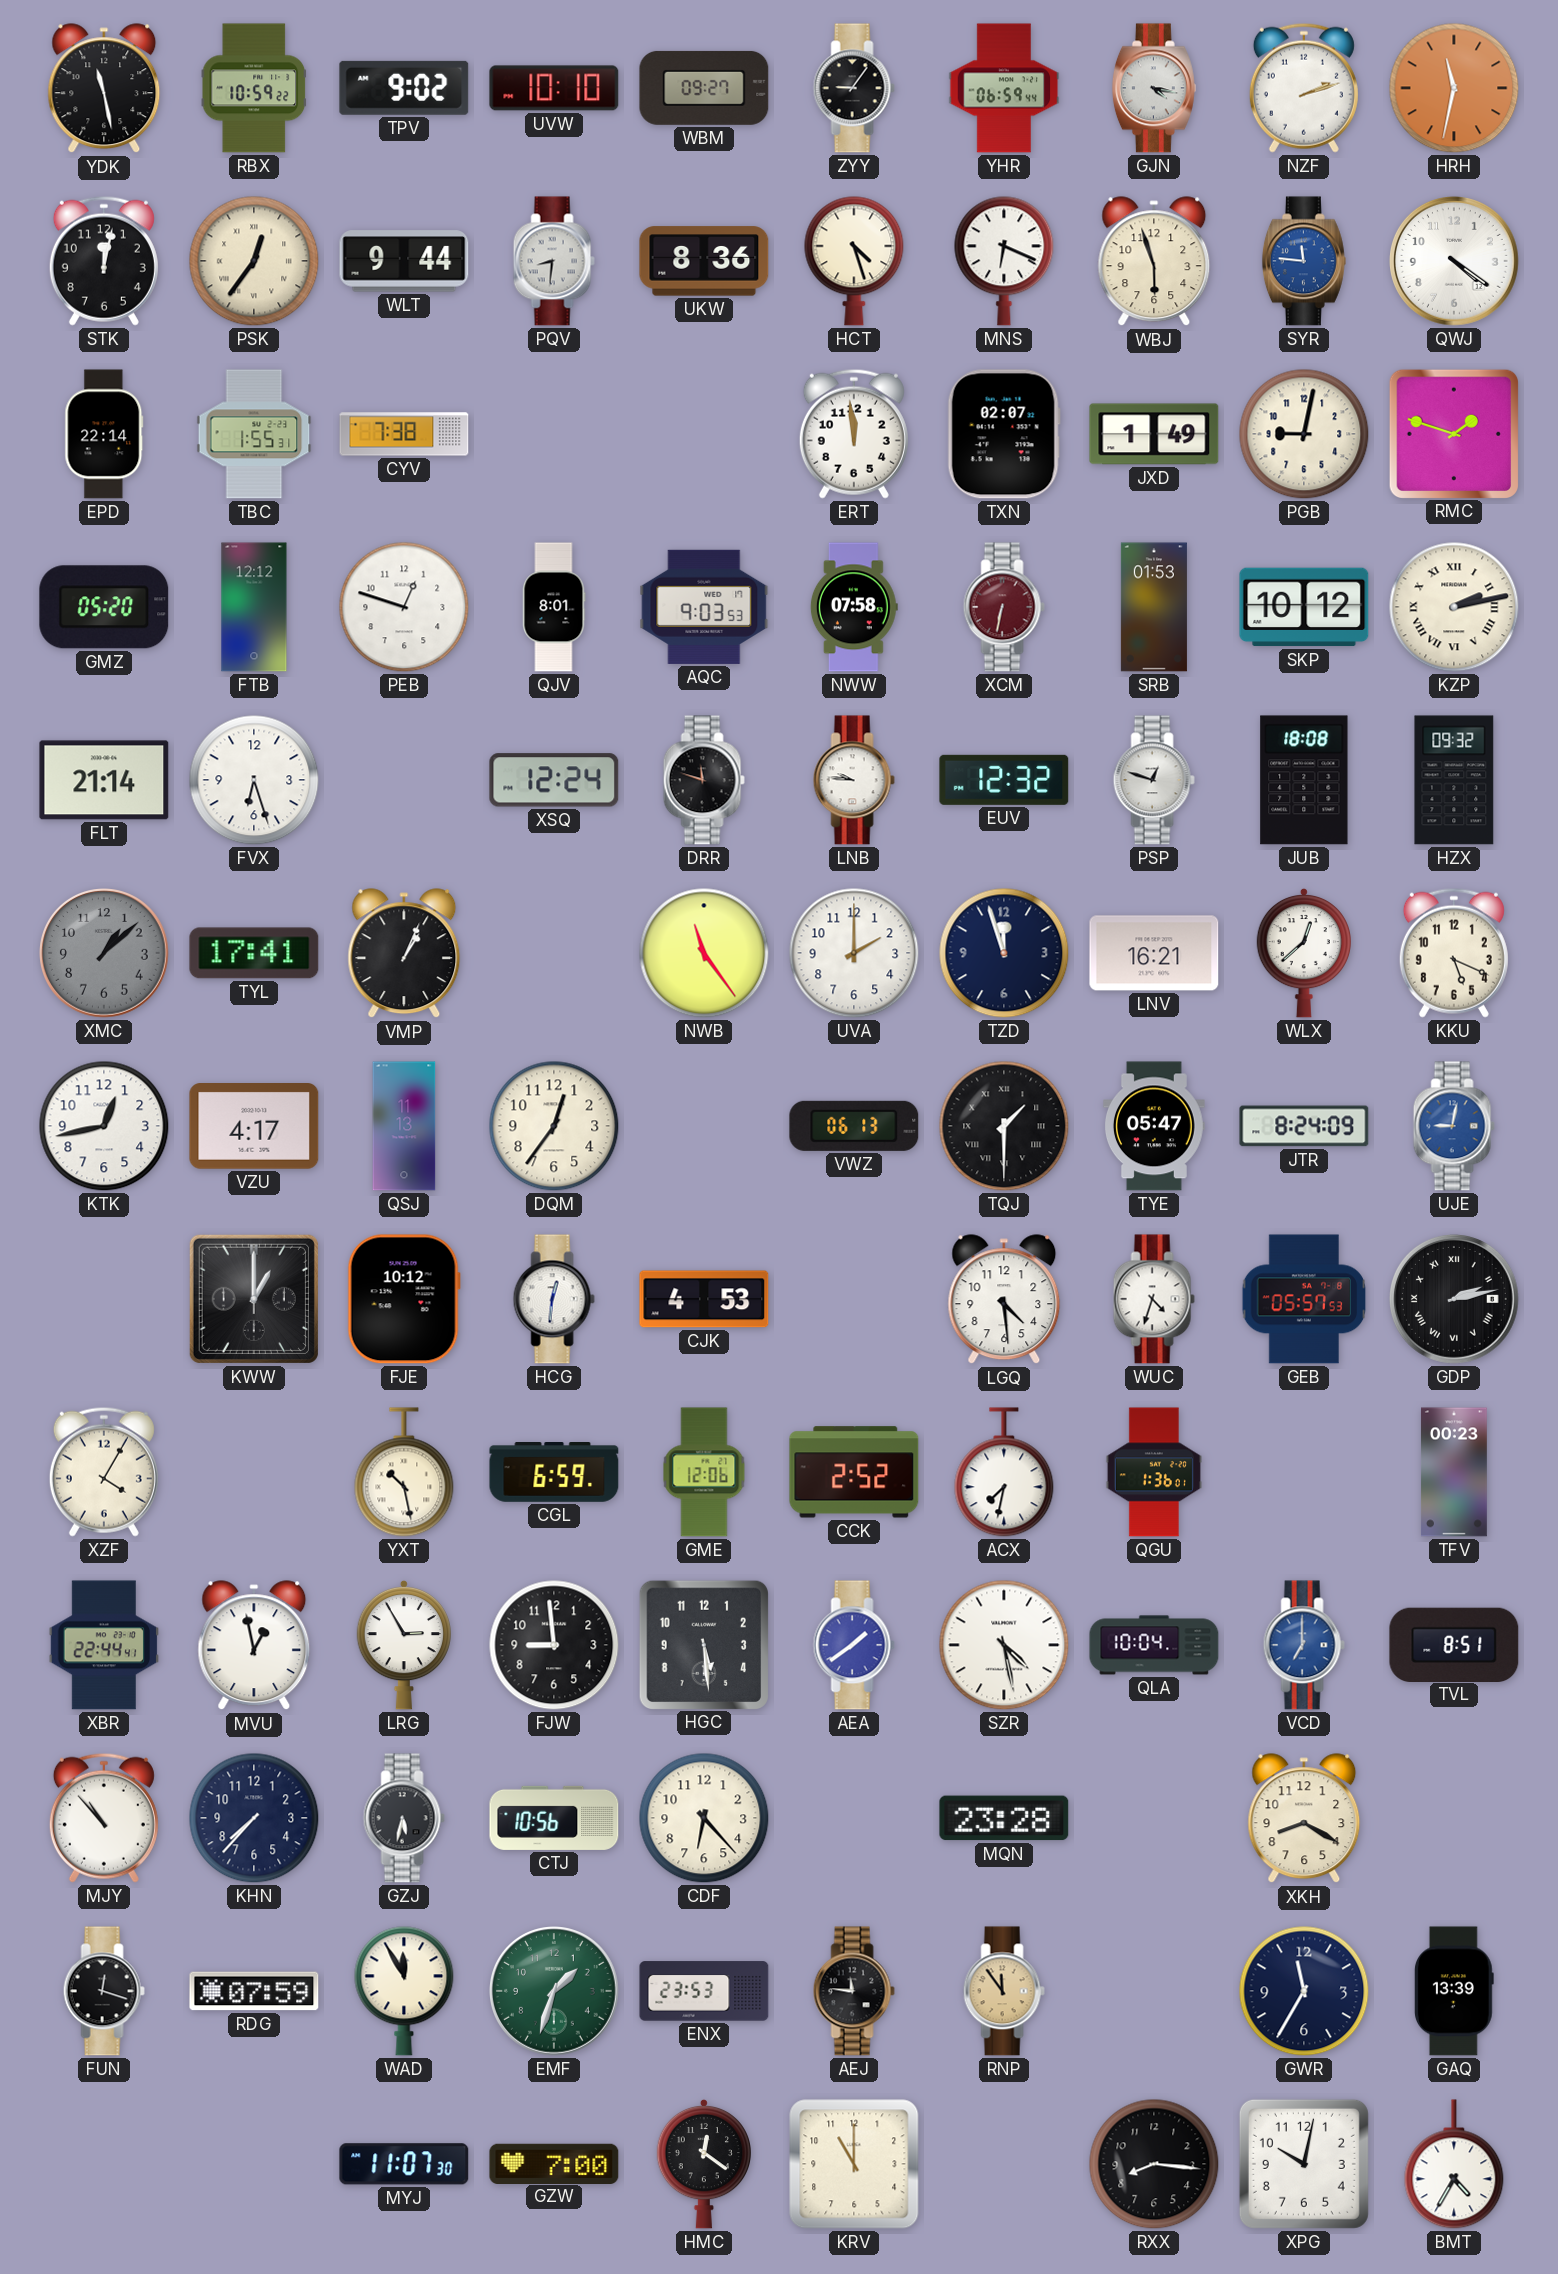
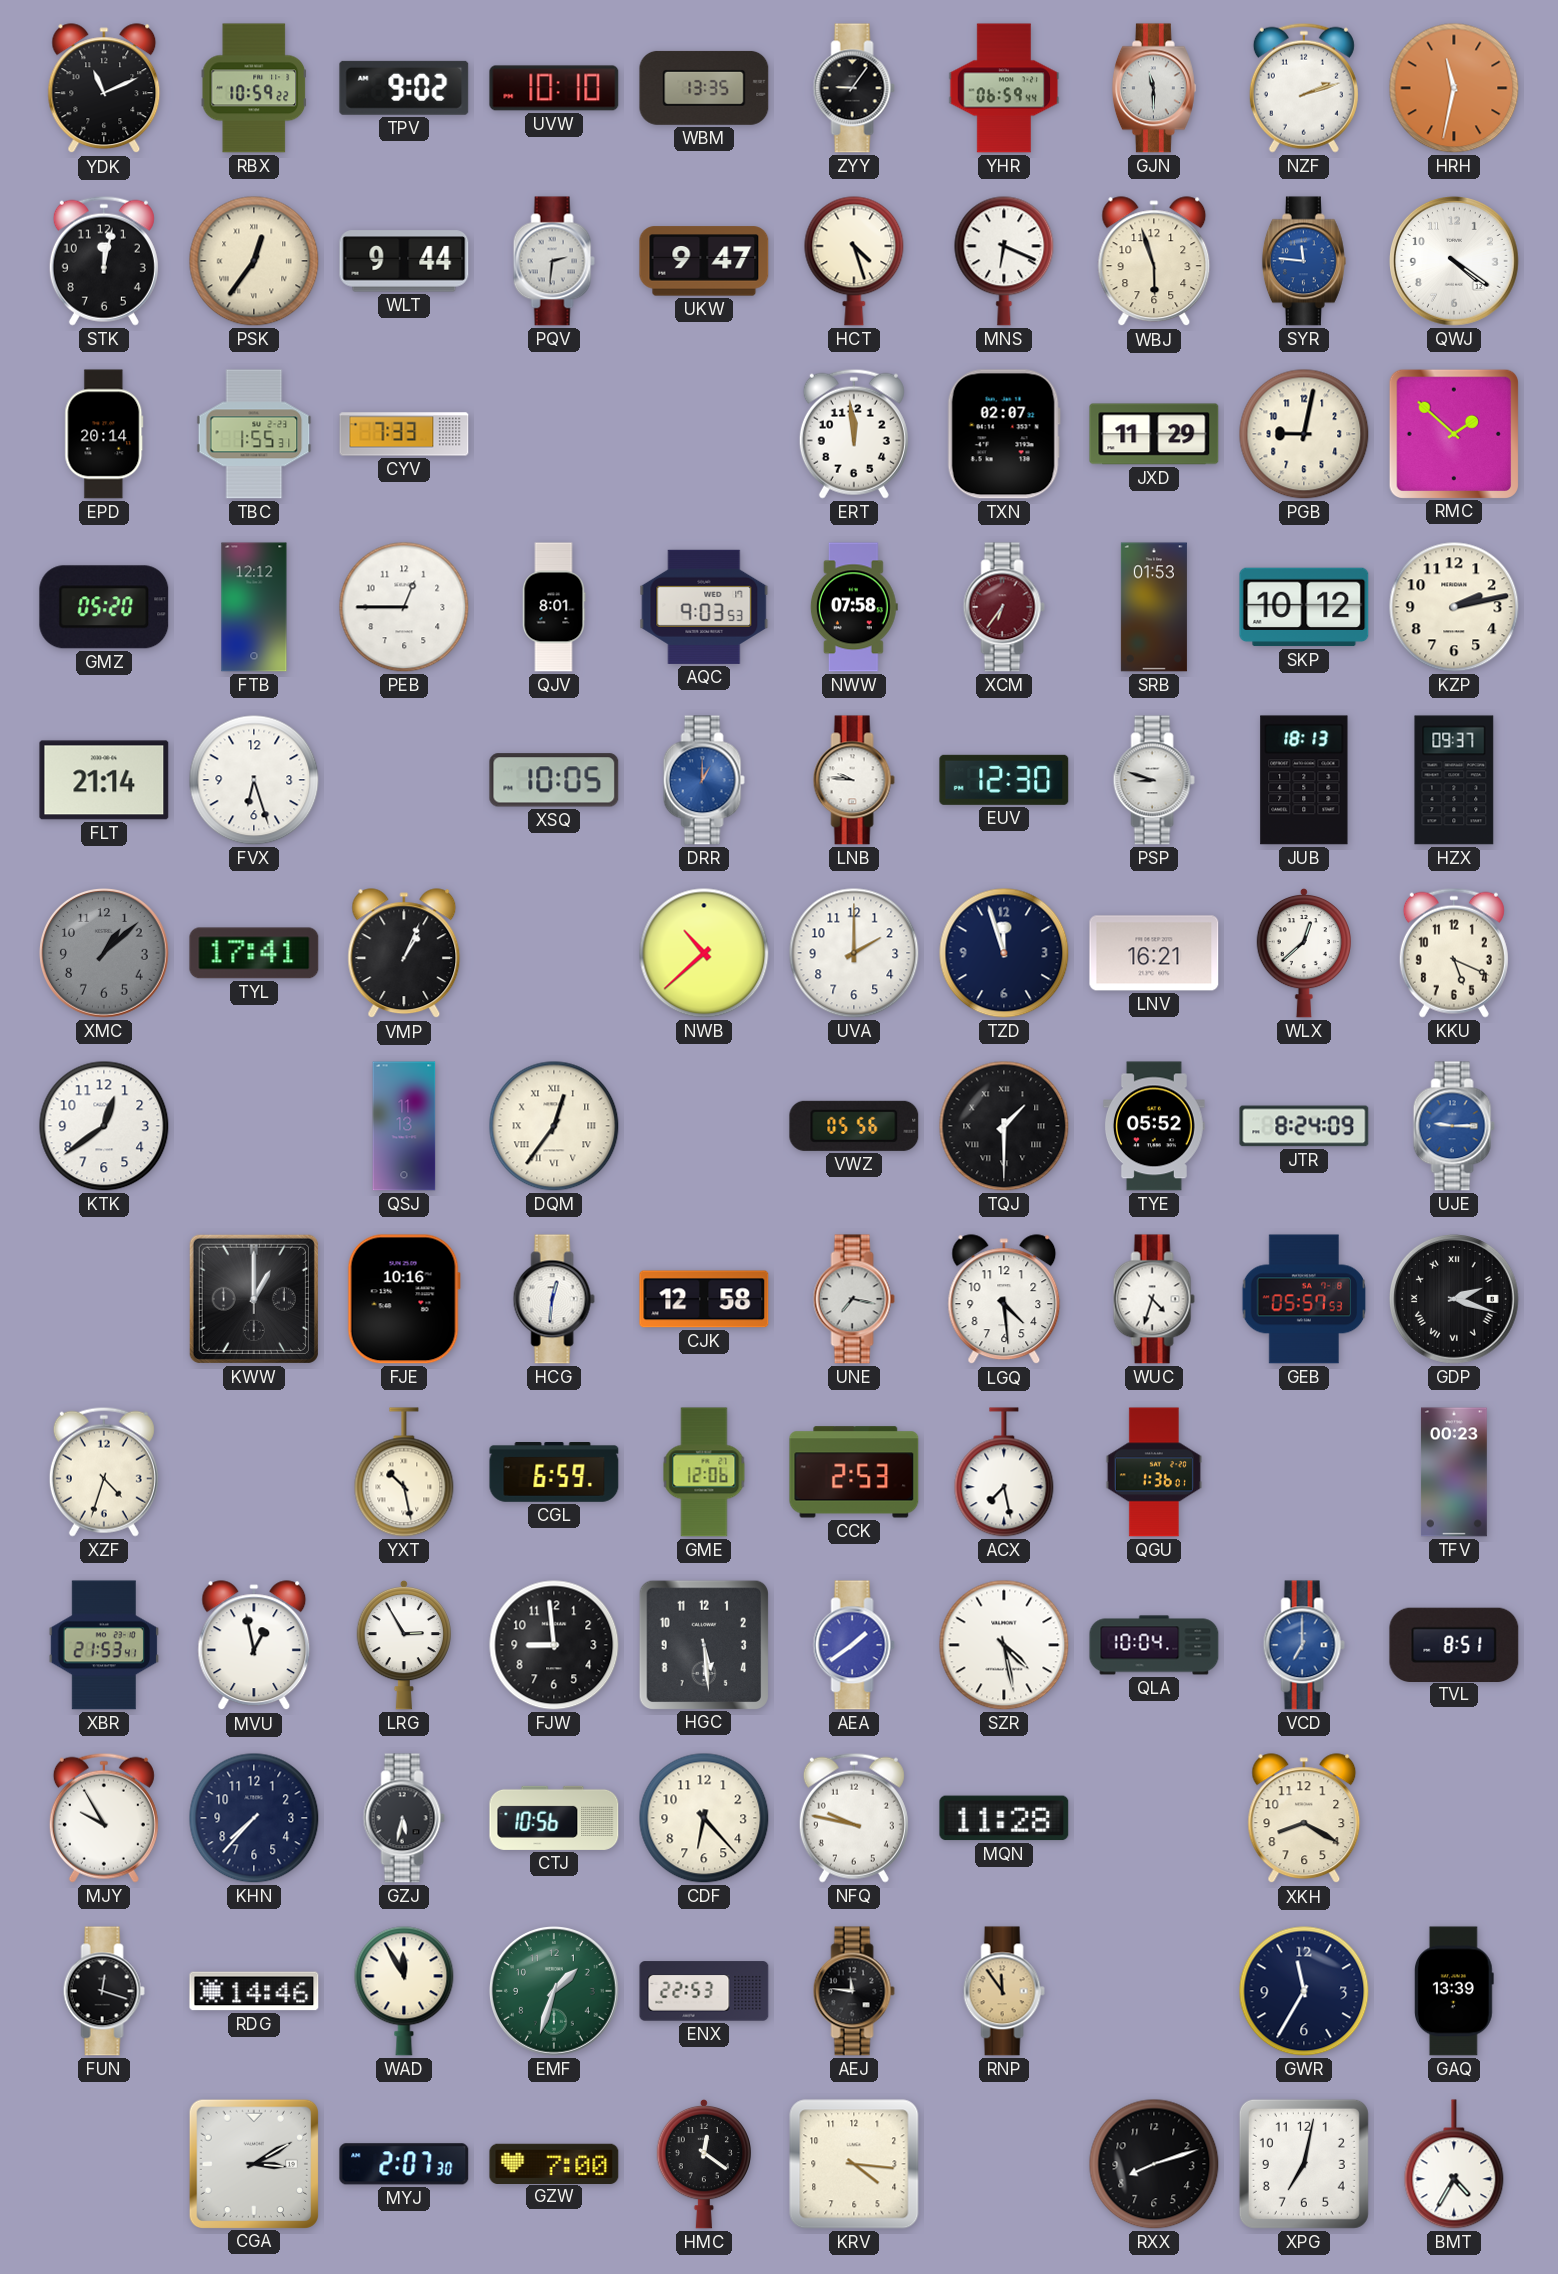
YDK: 11:28 -> 11:11
WBM: 09:27 -> 13:35
GJN: 4:17 -> 11:30
PQV: 8:31 -> 2:31
UKW: 8:36 -> 9:47
EPD: 22:14 -> 20:14
CYV: 7:38 -> 7:33
JXD: 1:49 -> 11:29
RMC: 1:48 -> 1:52
PEB: 12:48 -> 12:45
XCM: 6:32 -> 6:36
KZP numerals: Roman -> Arabic
XSQ: 12:24 -> 10:05
DRR: 11:48 -> 1:00
DRR dial: black -> blue
EUV: 12:32 -> 12:30
PSP: 12:48 -> 8:48
JUB: 18:08 -> 18:13
HZX: 09:32 -> 09:37
NWB: 11:24 -> 10:38
KTK: 12:43 -> 12:39
VZU: 4:17 -> none
DQM numerals: Arabic -> Roman
VWZ: 06:13 -> 05:56
TYE: 05:47 -> 05:52
UJE: 9:02 -> 9:15
FJE: 10:12 -> 10:16
CJK: 4:53 -> 12:58
UNE: none -> 7:17
GDP: 2:13 -> 2:18
XZF: 4:05 -> 4:33
CCK: 2:52 -> 2:53
ACX: 7:32 -> 7:28
XBR: 22:44 -> 21:53
MJY: 10:53 -> 9:55
NFQ: none -> 9:47
MQN: 23:28 -> 11:28
RDG: 07:59 -> 14:46
ENX: 23:53 -> 22:53
CGA: none -> 3:10
MYJ: 11:07 -> 2:07
KRV: 11:00 -> 4:16
RXX: 8:16 -> 8:12
XPG: 10:02 -> 7:02
